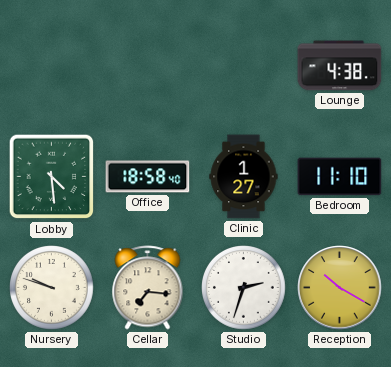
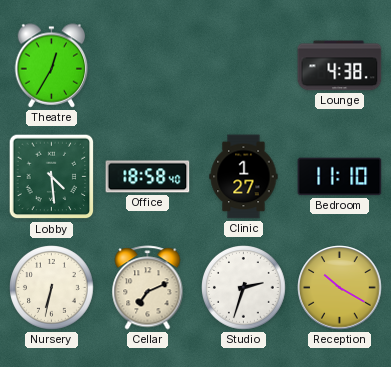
Theatre: none -> 12:35
Nursery: 9:48 -> 6:32
Cellar: 7:16 -> 7:11
